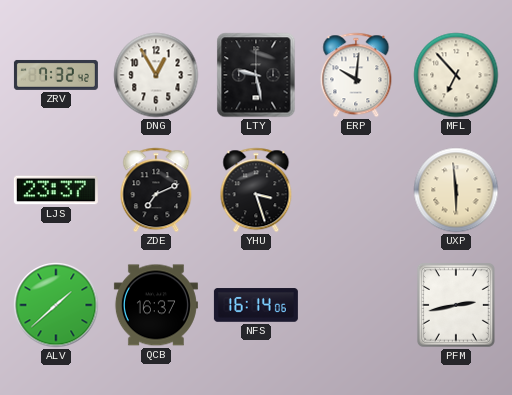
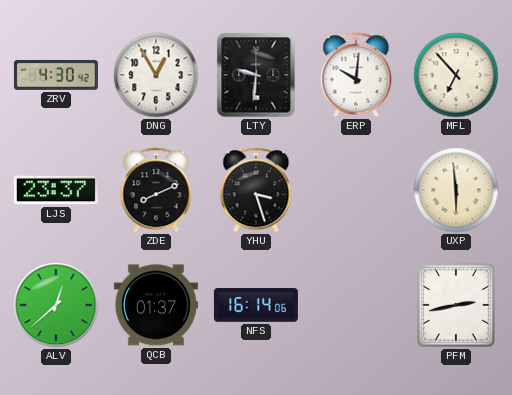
ZRV: 7:32 -> 4:30
LTY: 9:28 -> 9:31
ZDE: 7:11 -> 8:11
ALV: 1:38 -> 12:38
QCB: 16:37 -> 01:37
